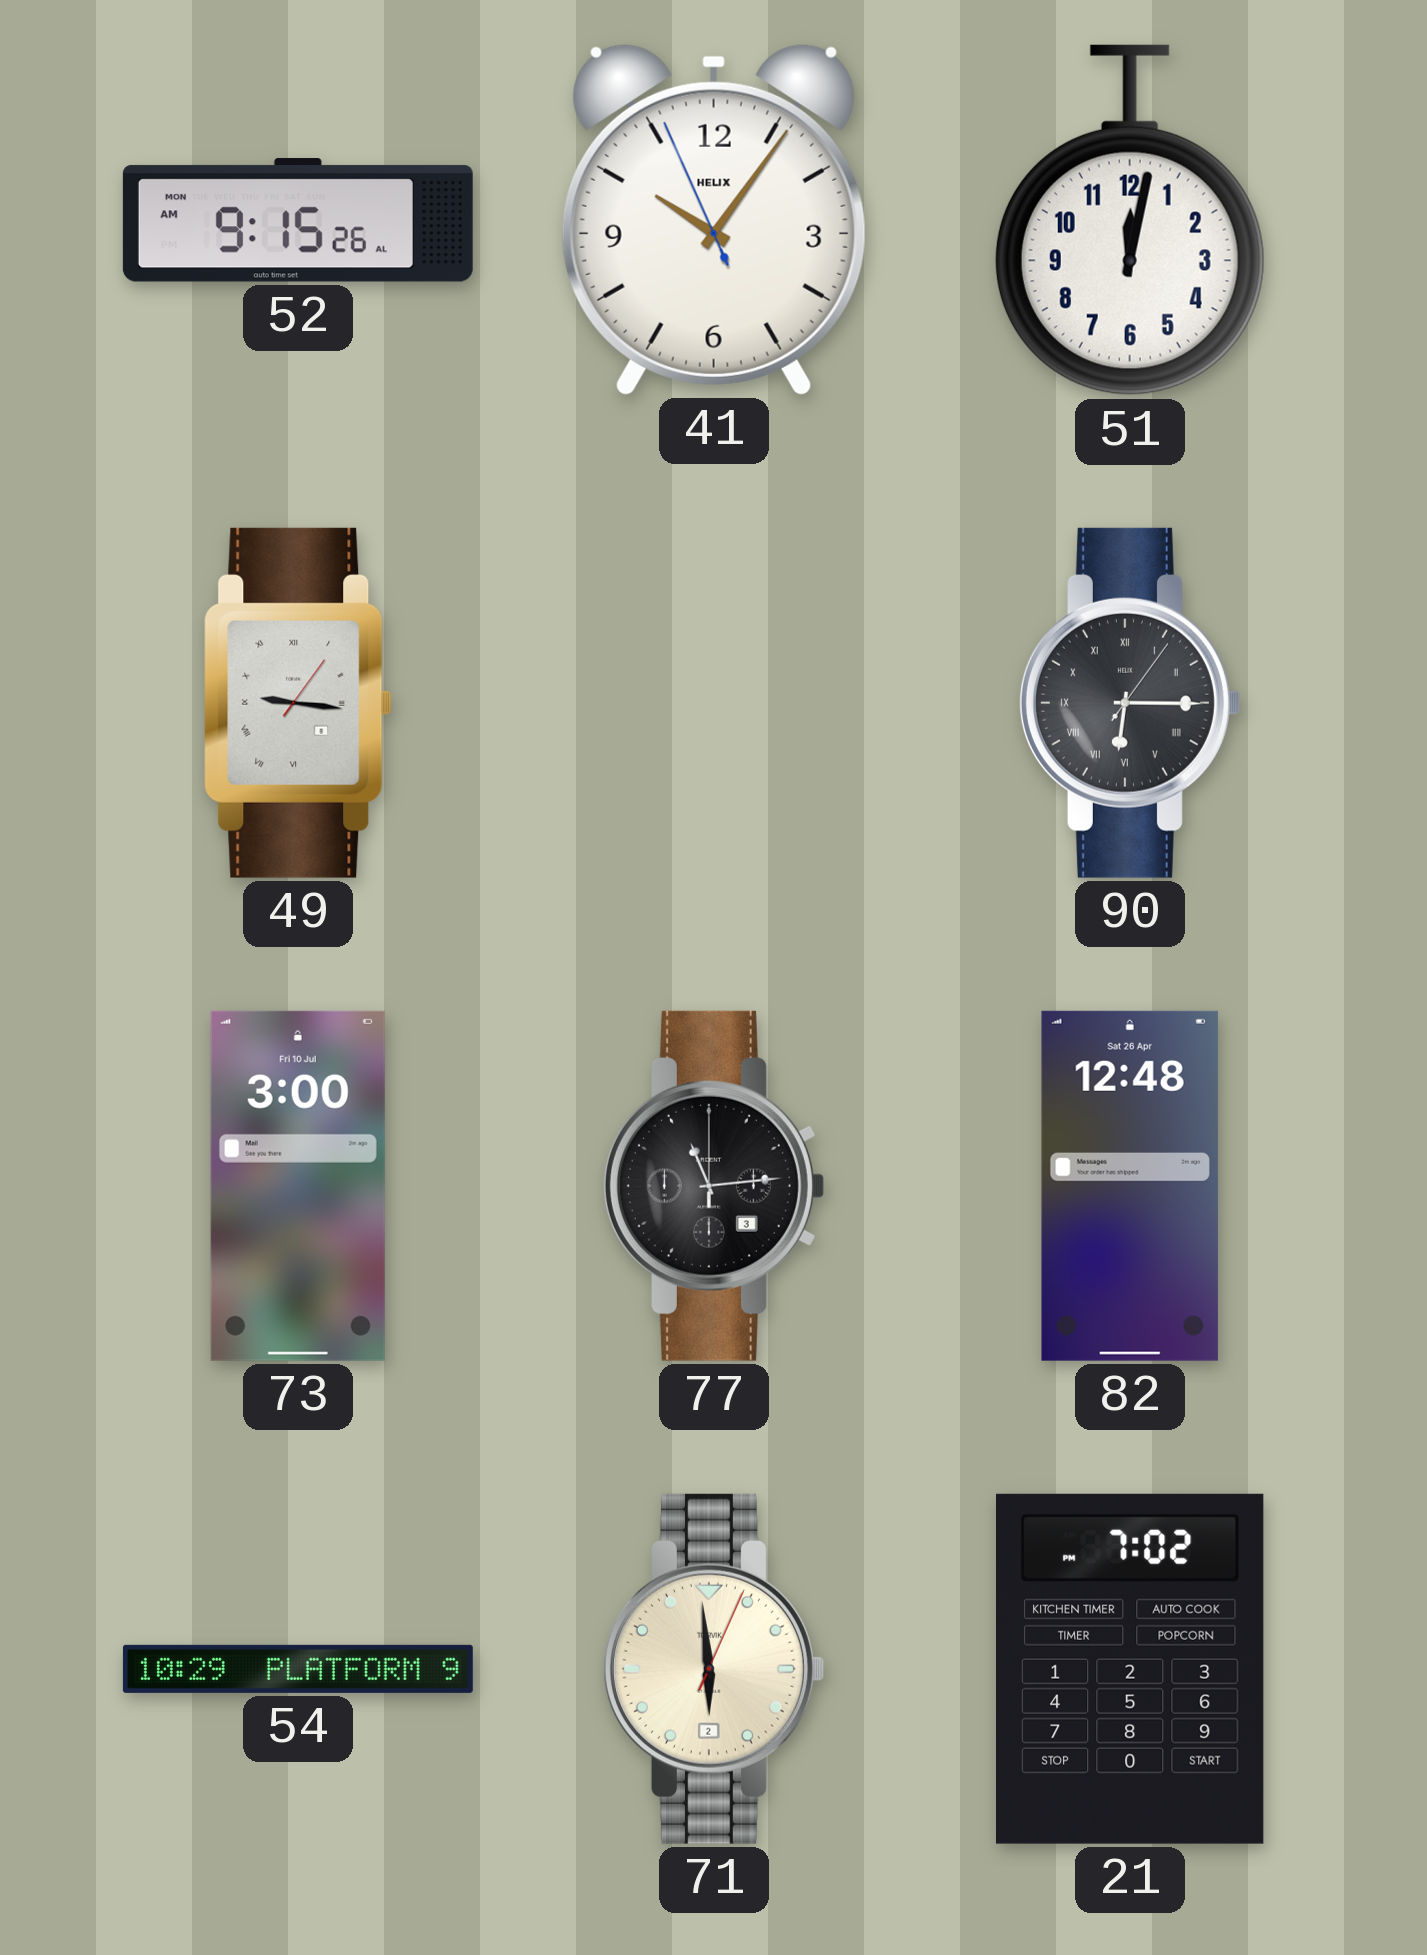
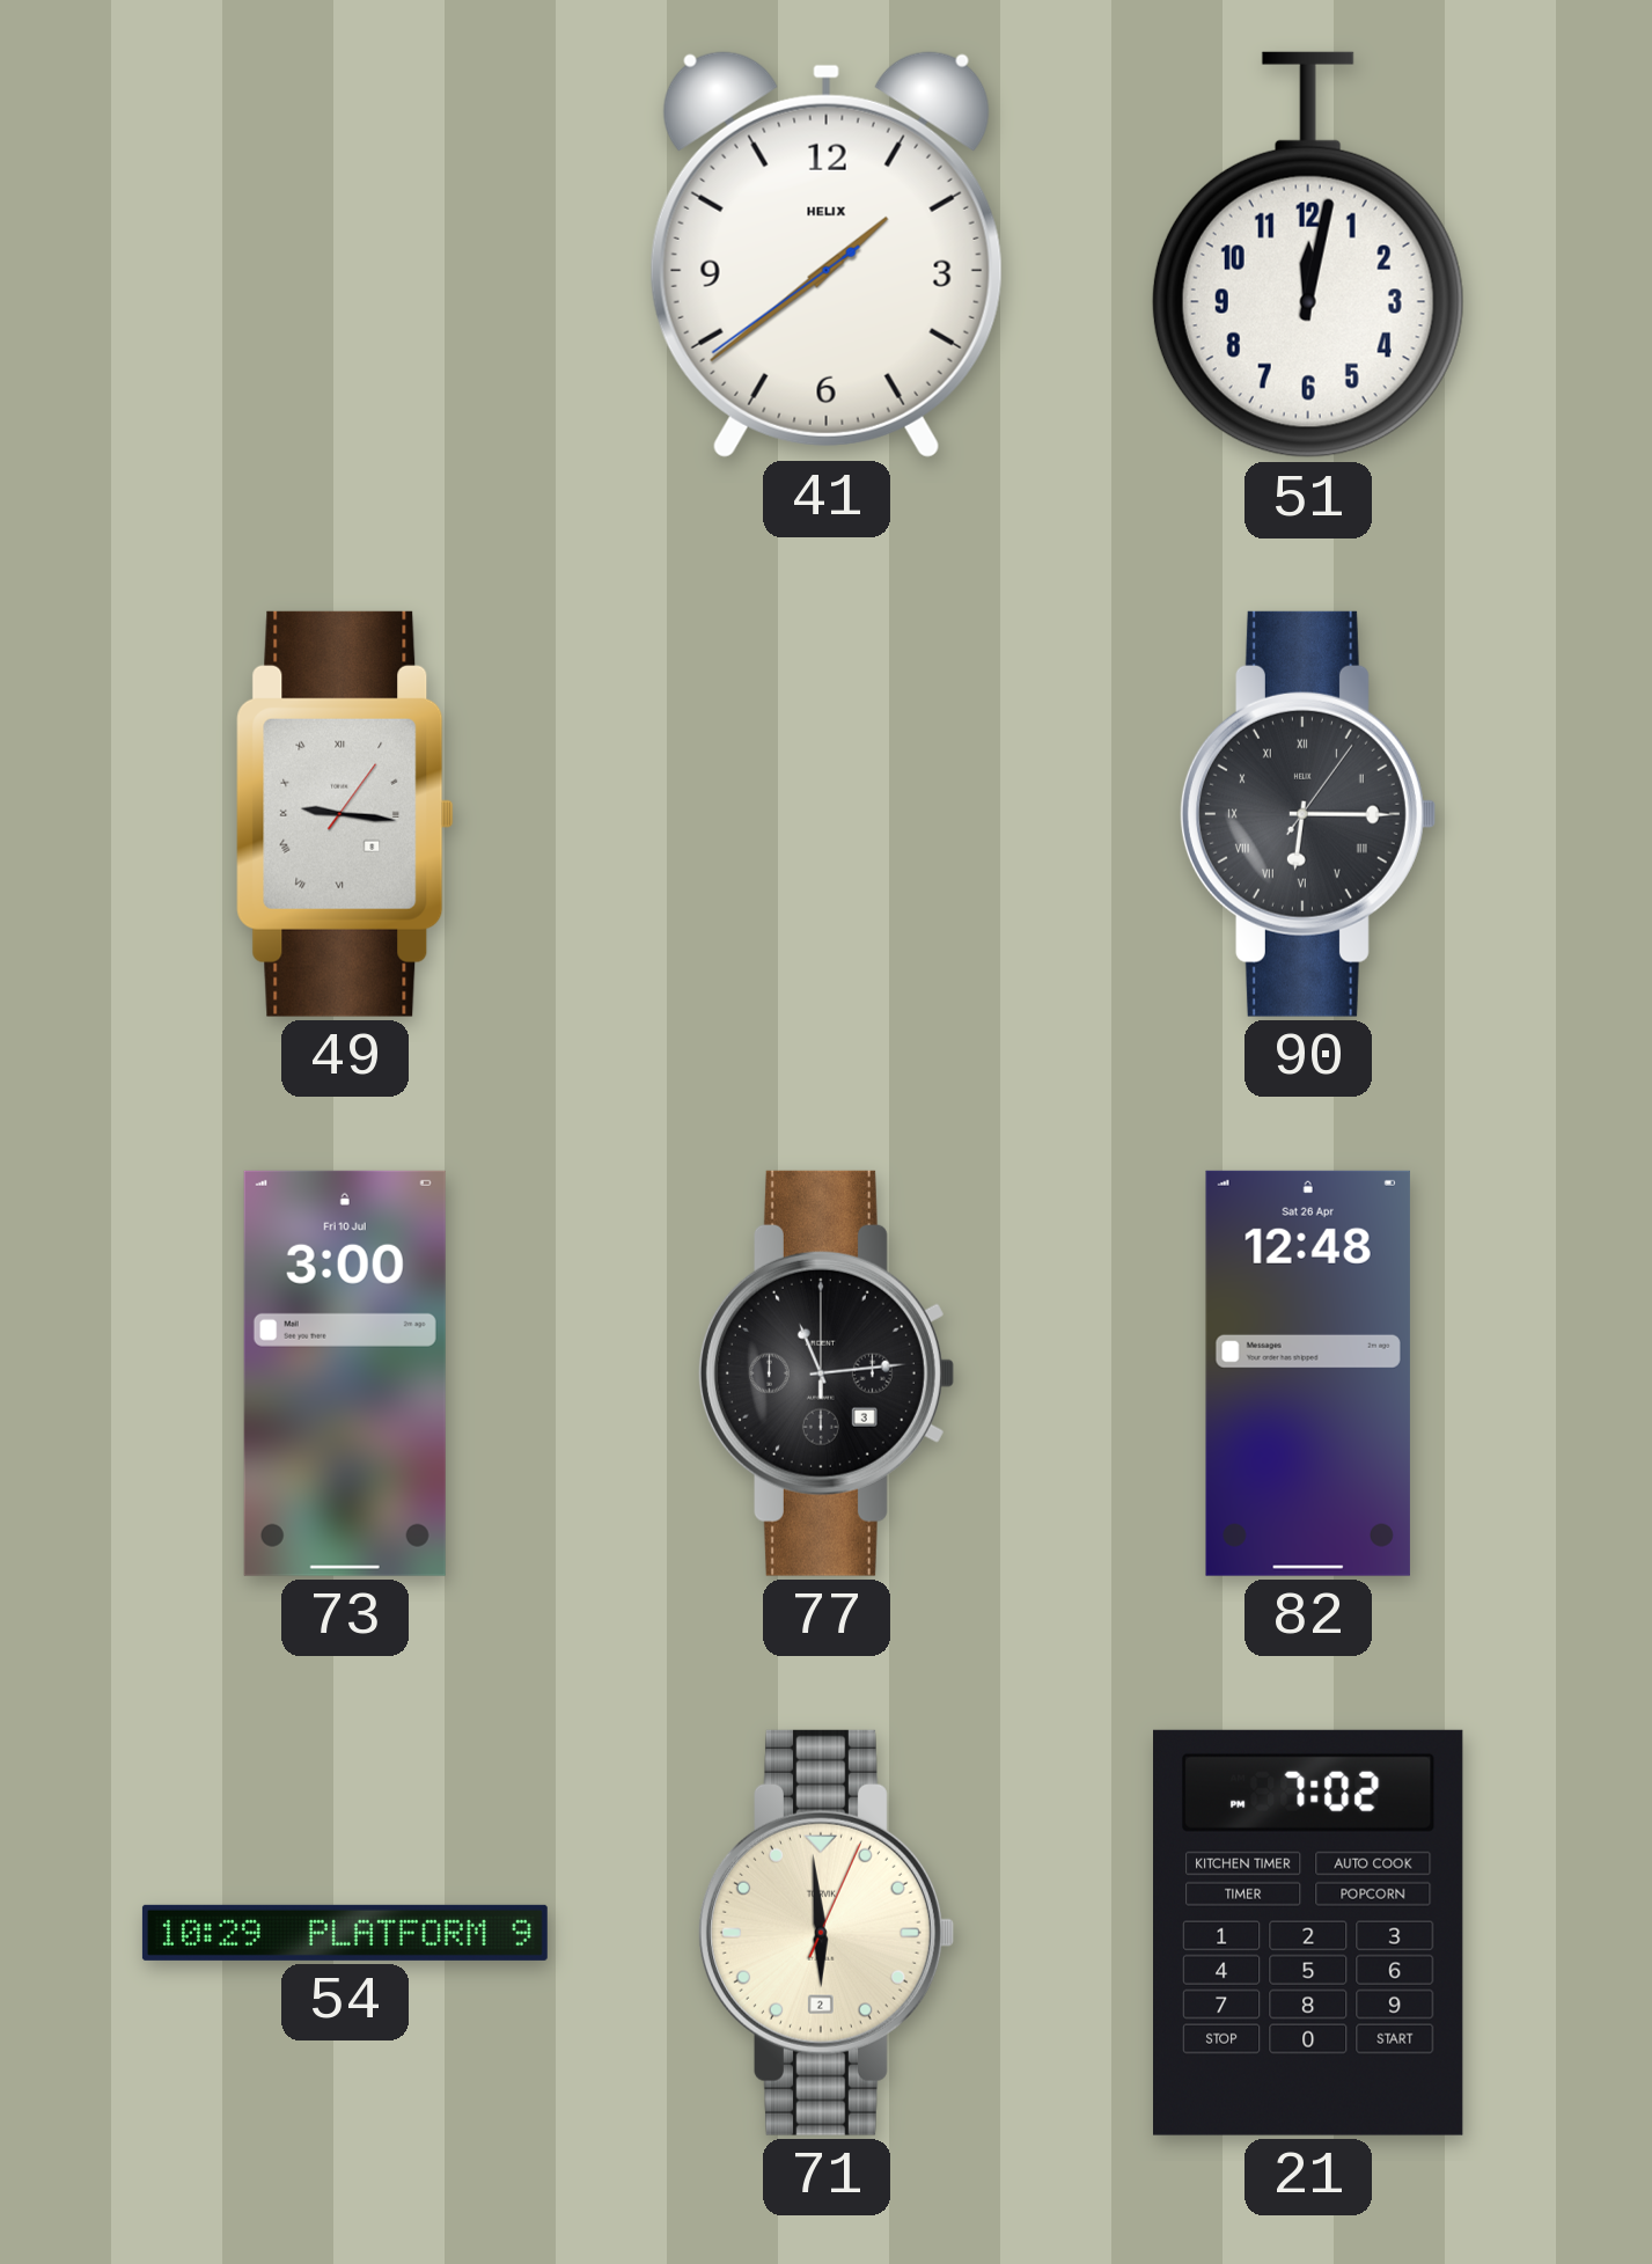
52: 9:15 -> none
41: 10:05 -> 1:38
